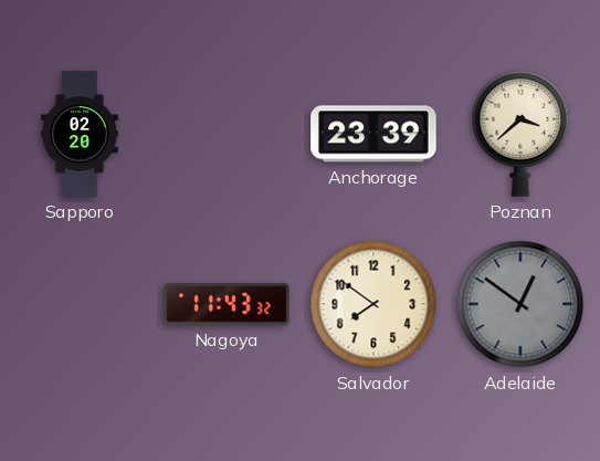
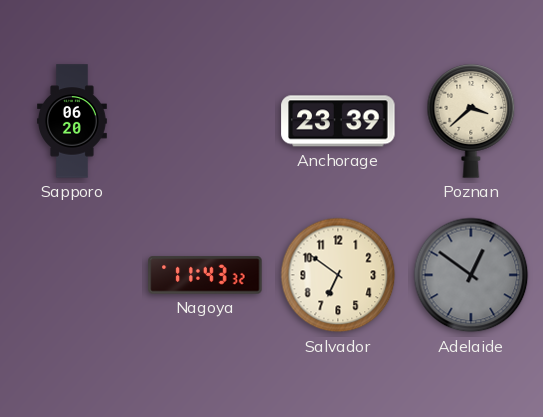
Sapporo: 02:20 -> 06:20
Salvador: 7:51 -> 6:51
